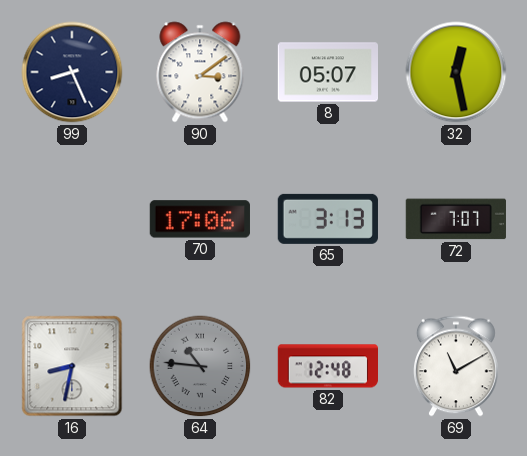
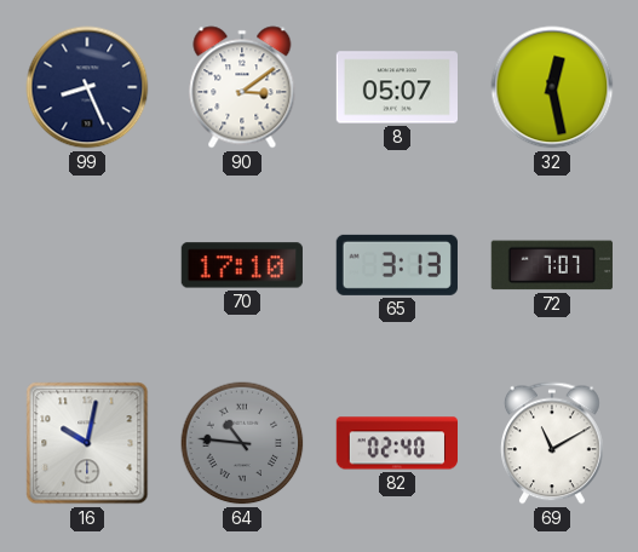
70: 17:06 -> 17:10
16: 8:32 -> 10:02
82: 12:48 -> 02:40
